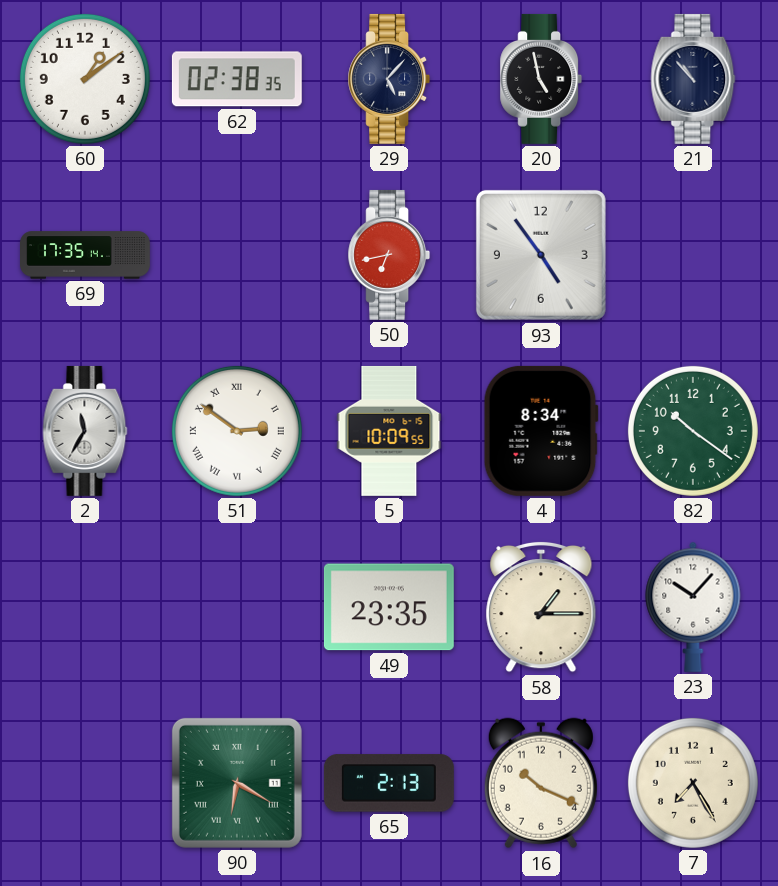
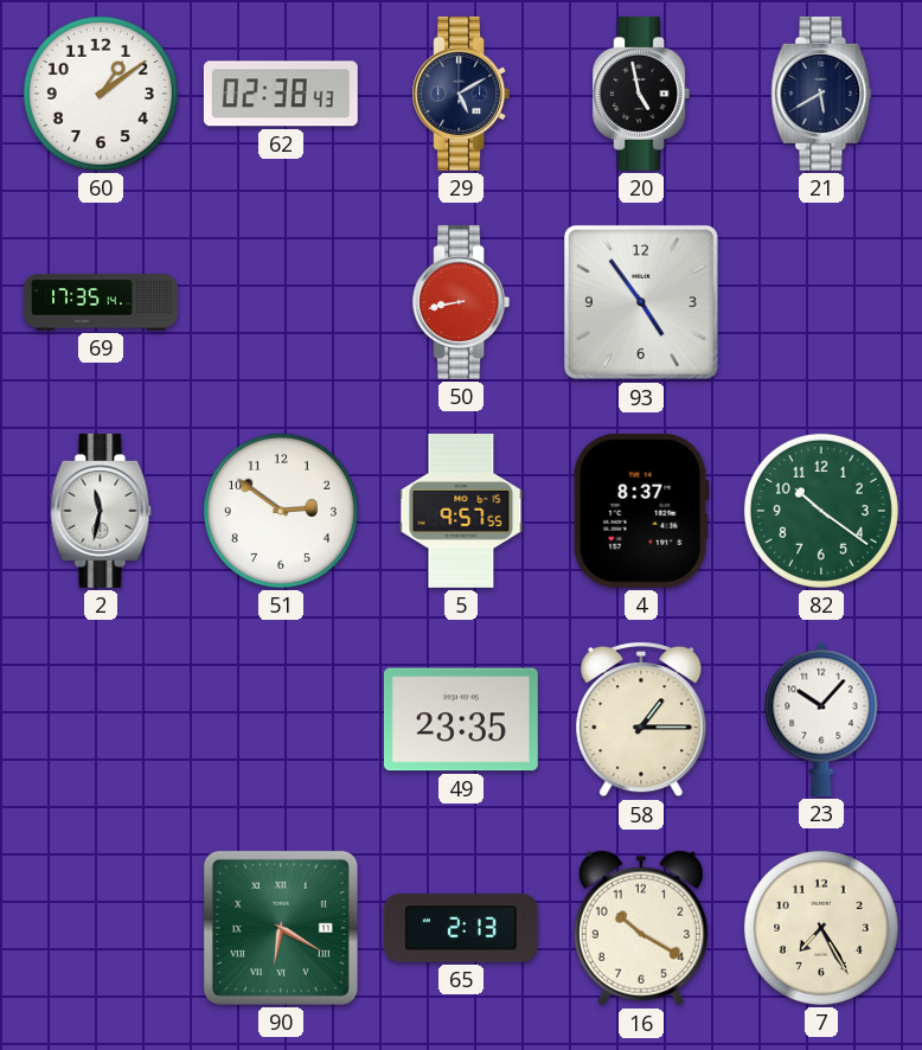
62: 02:38:35 -> 02:38:43
29: 5:07 -> 5:10
21: 10:53 -> 5:40
50: 6:43 -> 8:43
2: 11:35 -> 11:32
51 numerals: Roman -> Arabic
5: 10:09 -> 9:57
4: 8:34 -> 8:37
16: 10:19 -> 10:20
